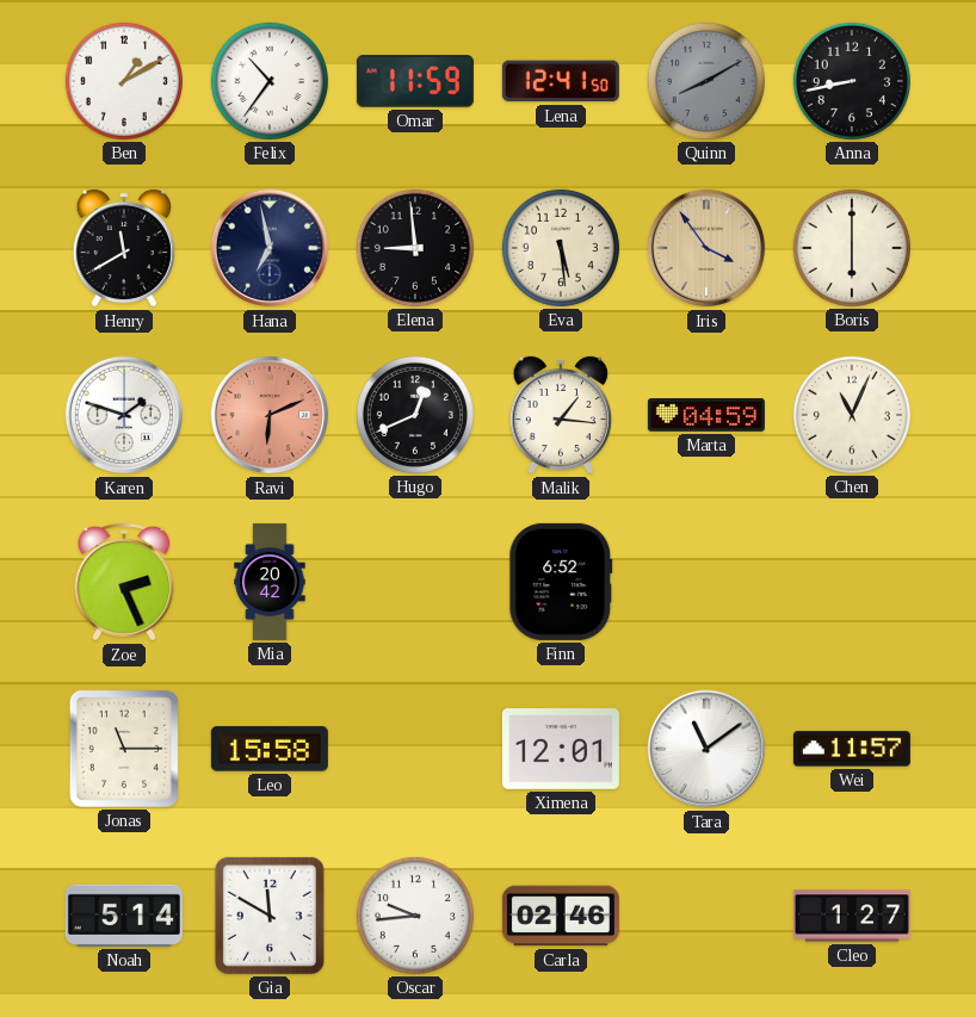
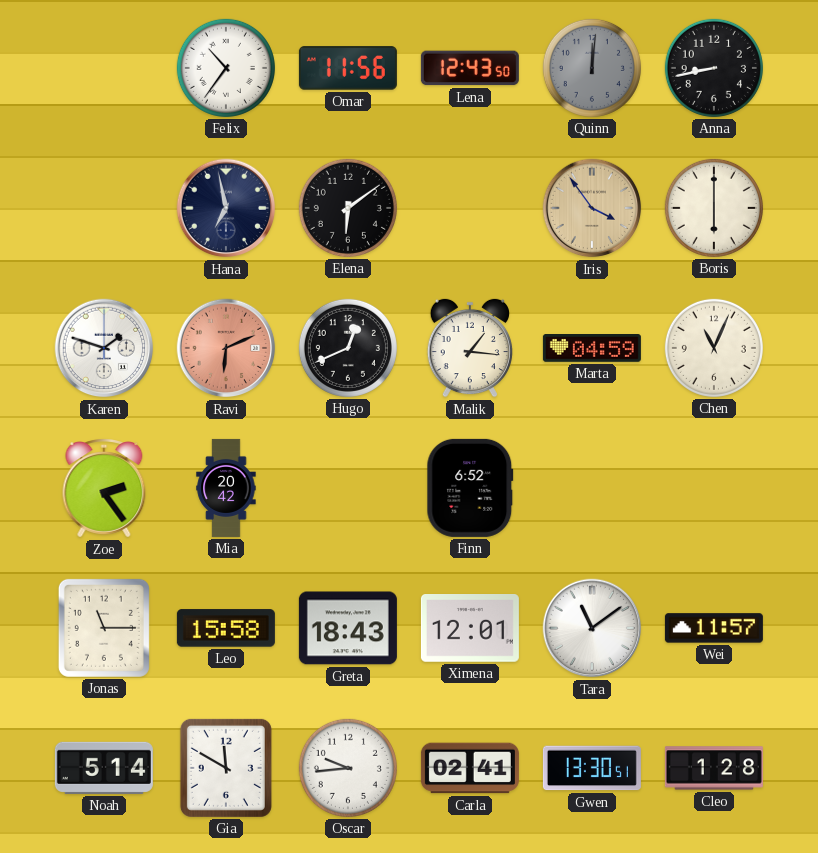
Ben: 1:10 -> none
Omar: 11:59 -> 11:56
Lena: 12:41 -> 12:43
Quinn: 8:10 -> 12:01
Henry: 11:40 -> none
Elena: 8:59 -> 6:09
Eva: 5:29 -> none
Zoe: 2:26 -> 2:24
Greta: none -> 18:43
Carla: 02:46 -> 02:41
Gwen: none -> 13:30
Cleo: 1:27 -> 1:28
